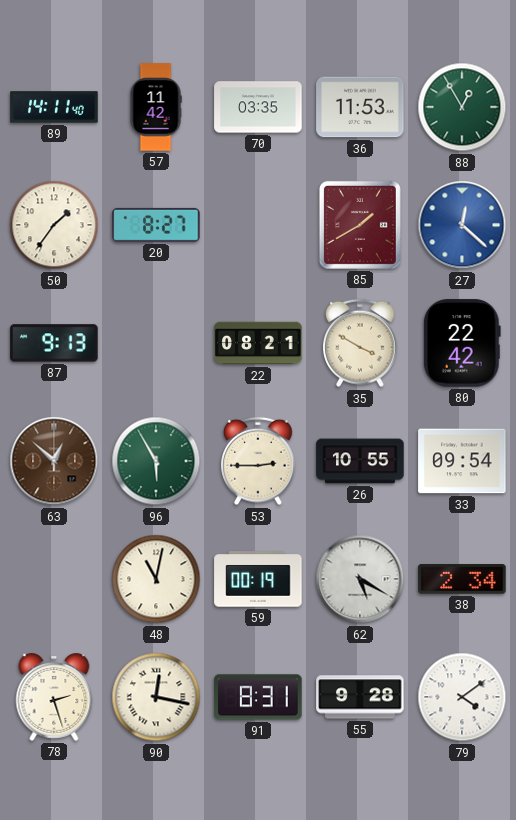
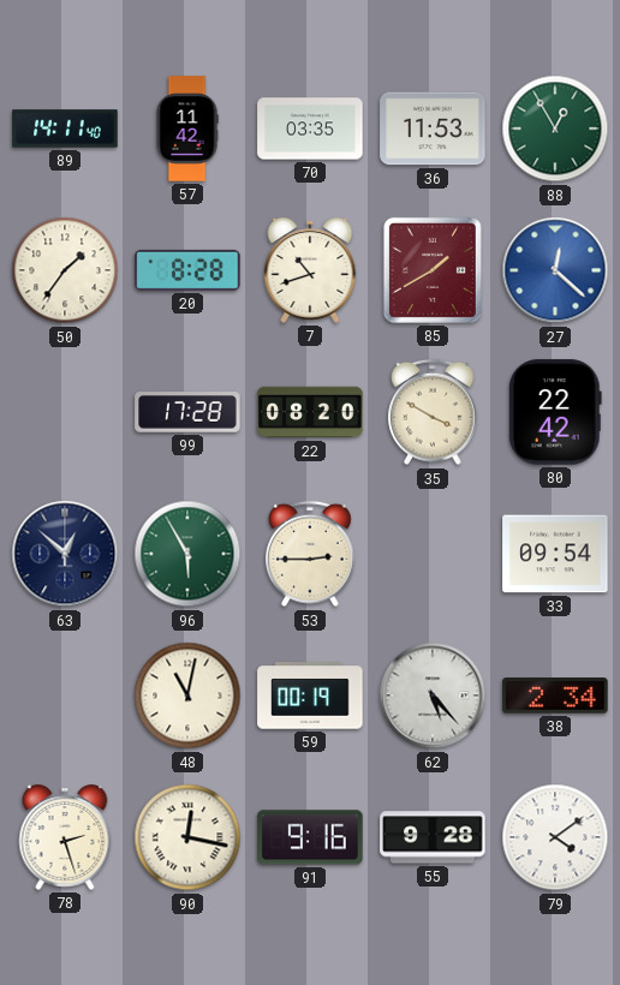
20: 8:27 -> 8:28
7: none -> 10:42
87: 9:13 -> none
99: none -> 17:28
22: 08:21 -> 08:20
63 dial: brown -> navy
26: 10:55 -> none
62: 5:20 -> 5:23
91: 8:31 -> 9:16
